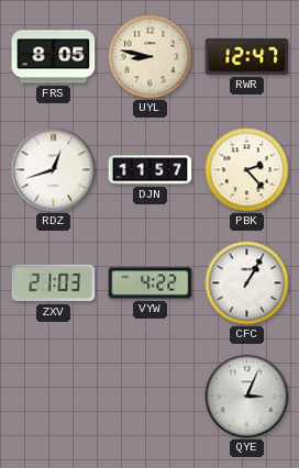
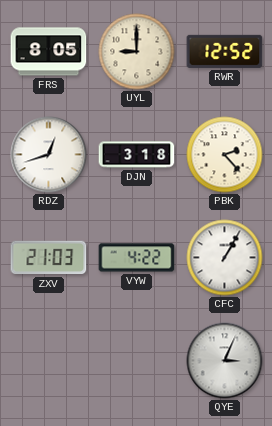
UYL: 8:47 -> 9:00
RWR: 12:47 -> 12:52
DJN: 11:57 -> 3:18
